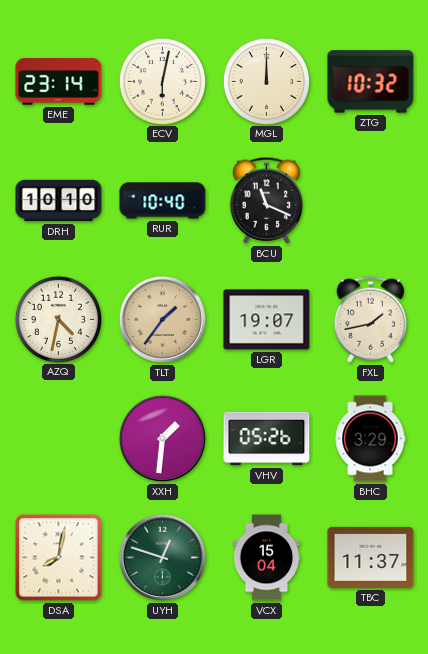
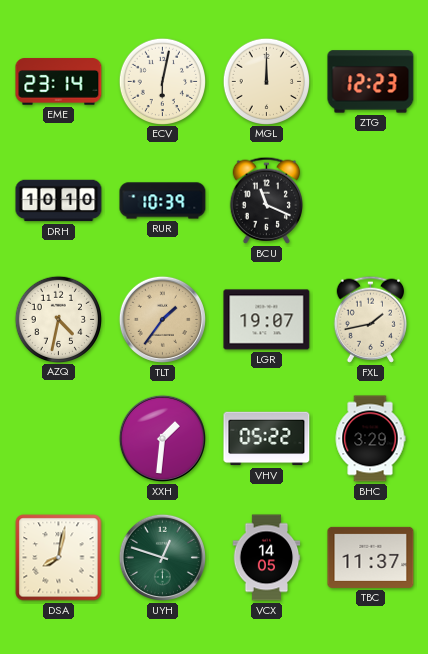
ZTG: 10:32 -> 12:23
RUR: 10:40 -> 10:39
VHV: 05:26 -> 05:22
VCX: 15:04 -> 14:05
